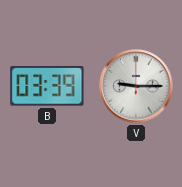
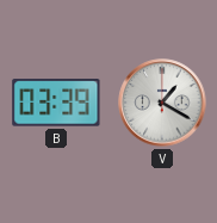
V: 9:15 -> 1:20
